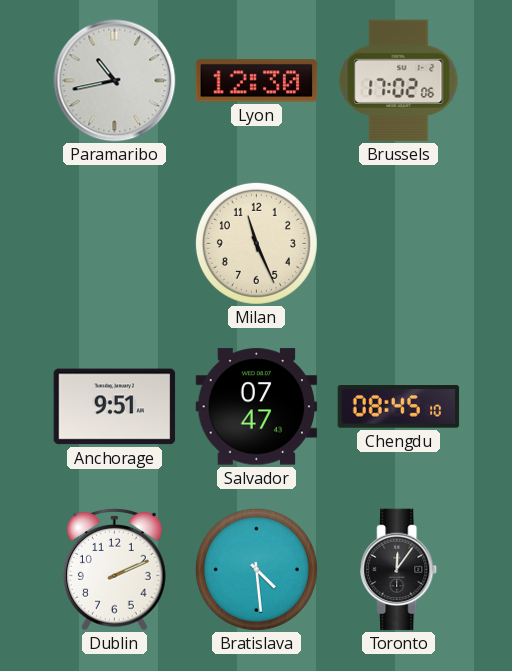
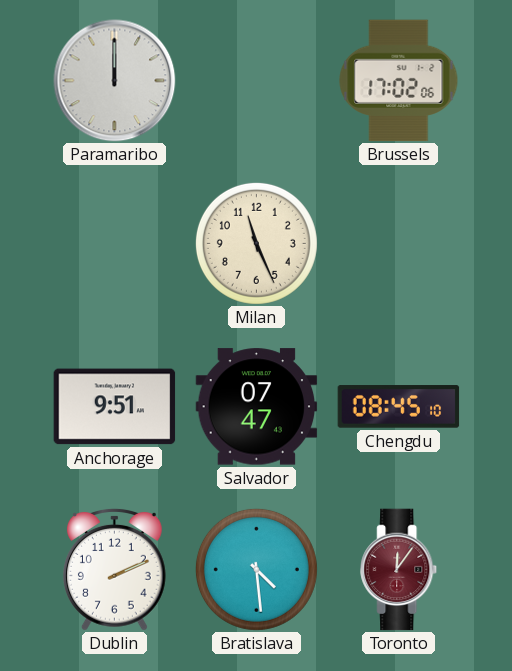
Paramaribo: 10:43 -> 12:00
Lyon: 12:30 -> none
Toronto dial: black -> burgundy
